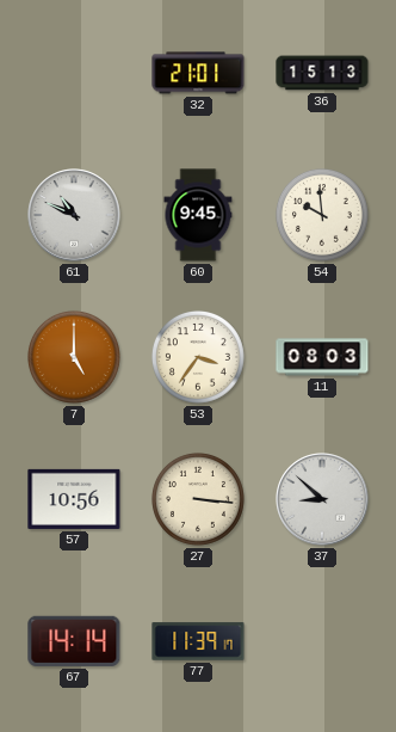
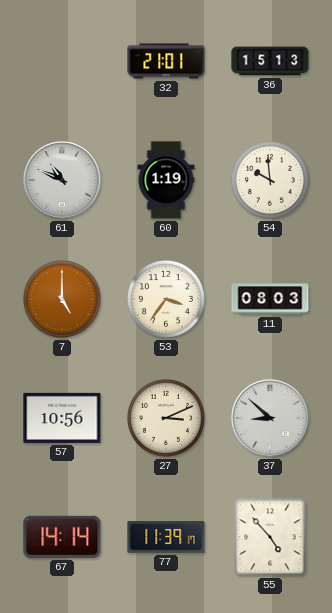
60: 9:45 -> 1:19
27: 3:16 -> 3:11
55: none -> 4:53
